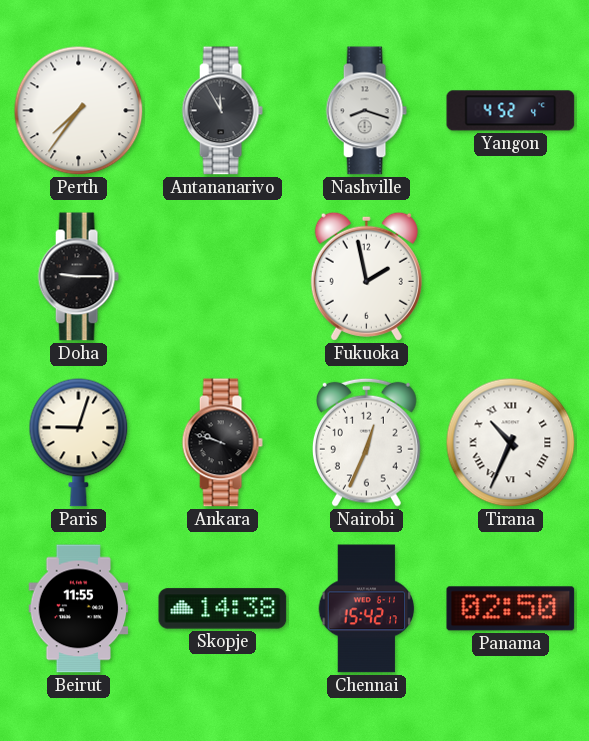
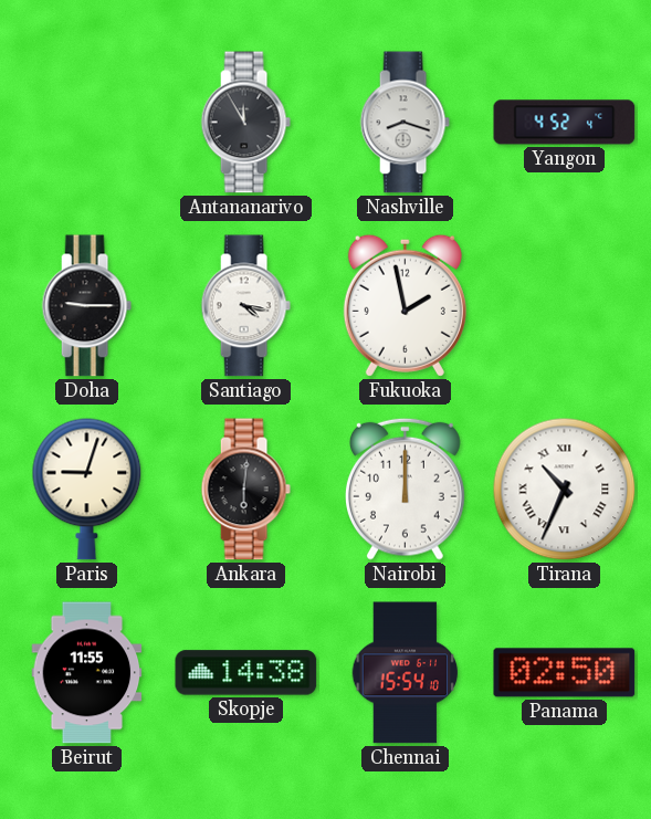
Perth: 7:36 -> none
Santiago: none -> 4:17
Ankara: 9:48 -> 6:01
Nairobi: 12:34 -> 12:00
Chennai: 15:42 -> 15:54
